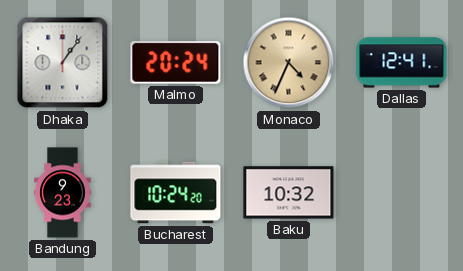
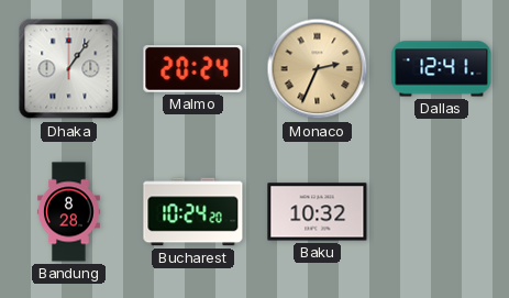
Monaco: 4:34 -> 2:34
Bandung: 9:23 -> 8:28
